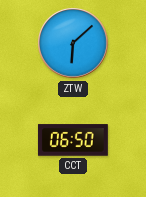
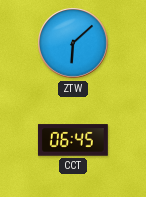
CCT: 06:50 -> 06:45
